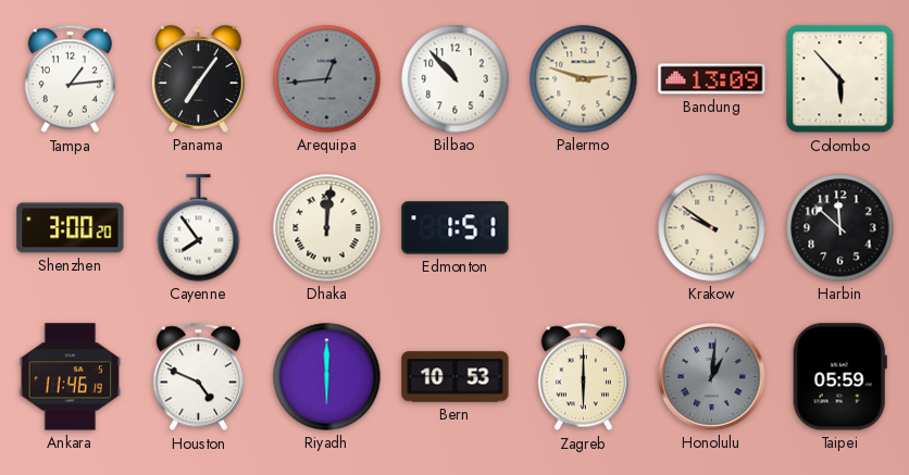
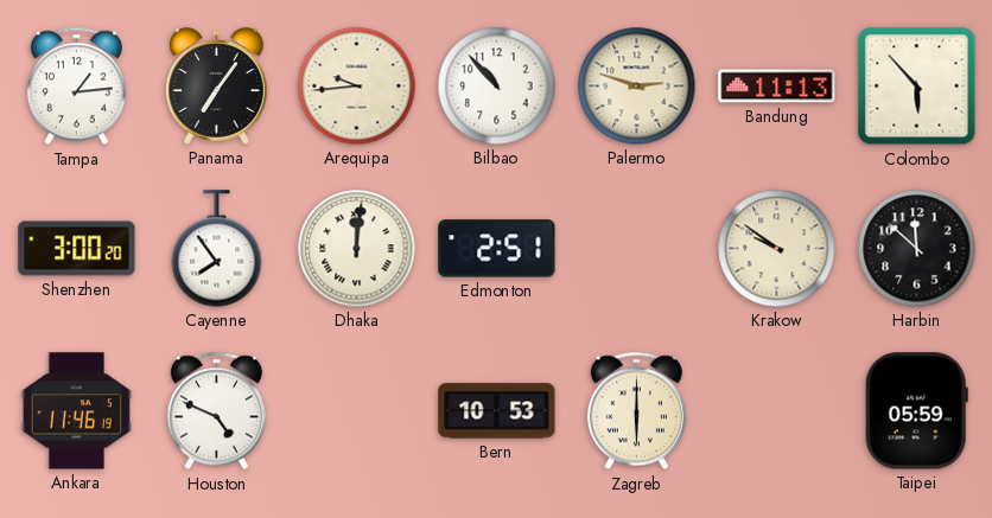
Arequipa: 12:44 -> 9:44
Arequipa dial: grey -> cream
Bandung: 13:09 -> 11:13
Edmonton: 1:51 -> 2:51
Riyadh: 6:00 -> none
Honolulu: 1:01 -> none
